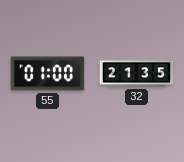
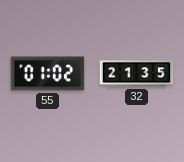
55: 01:00 -> 01:02
